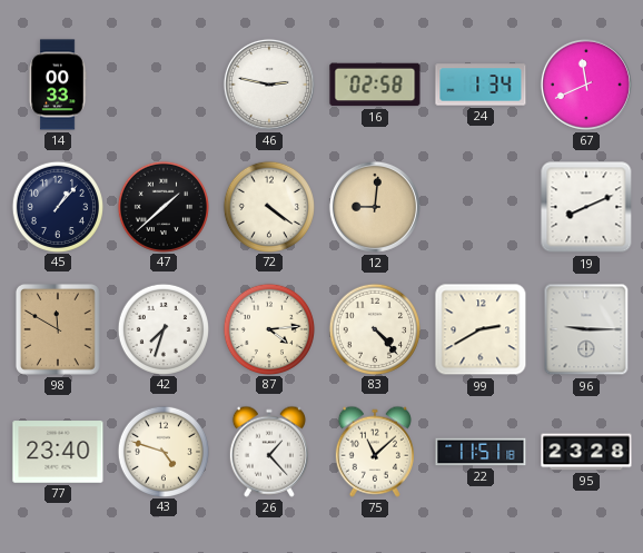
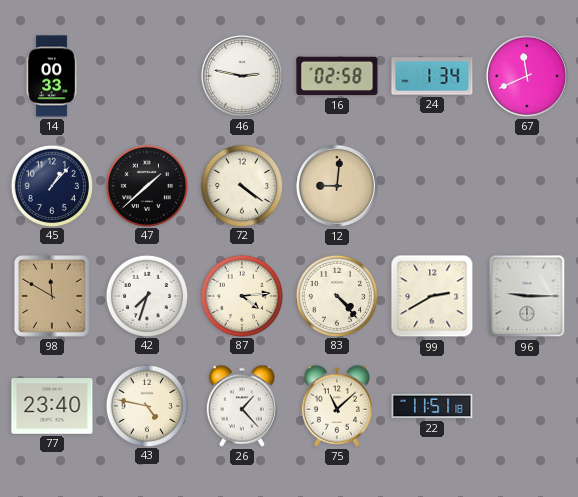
19: 8:11 -> none
43: 4:48 -> 4:47
95: 23:28 -> none
